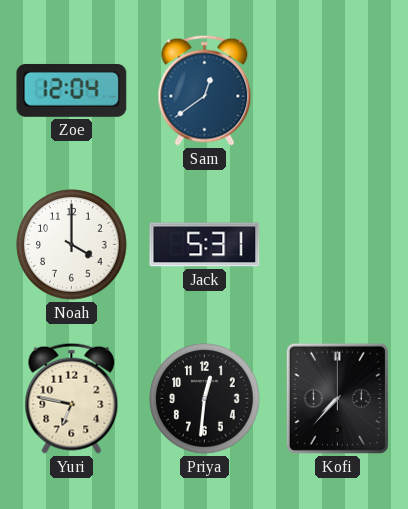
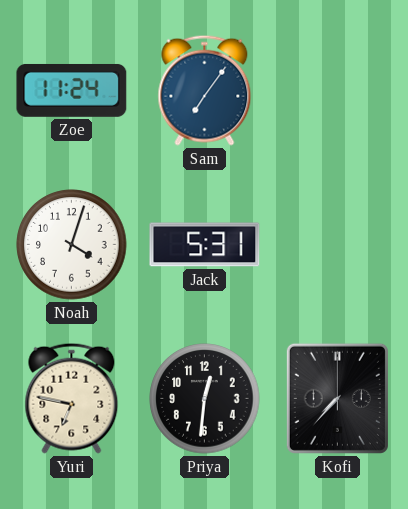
Zoe: 12:04 -> 11:24
Sam: 12:39 -> 7:06
Noah: 4:00 -> 4:03
